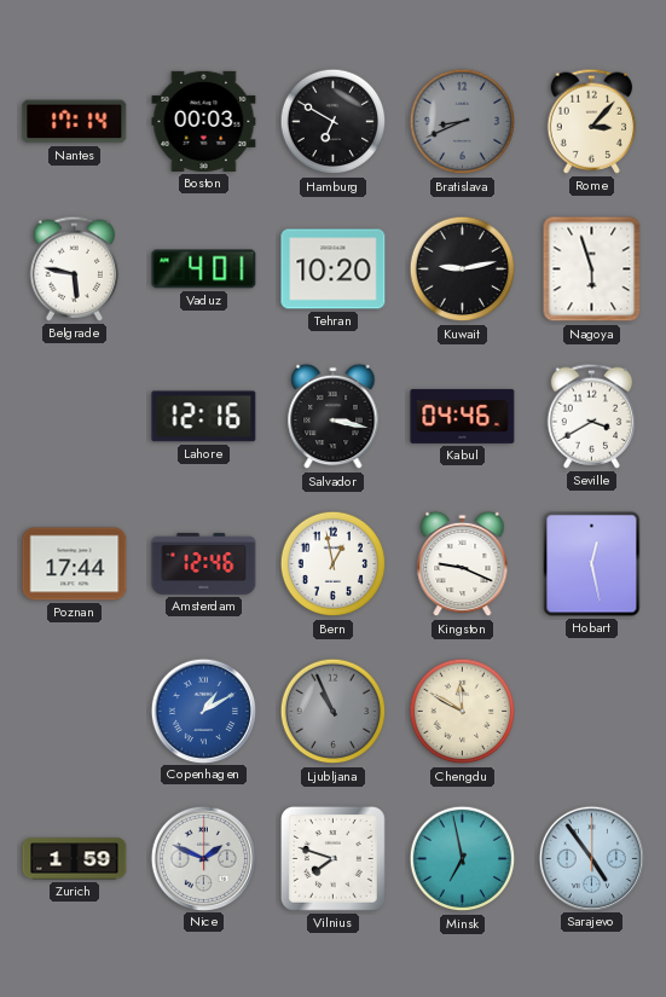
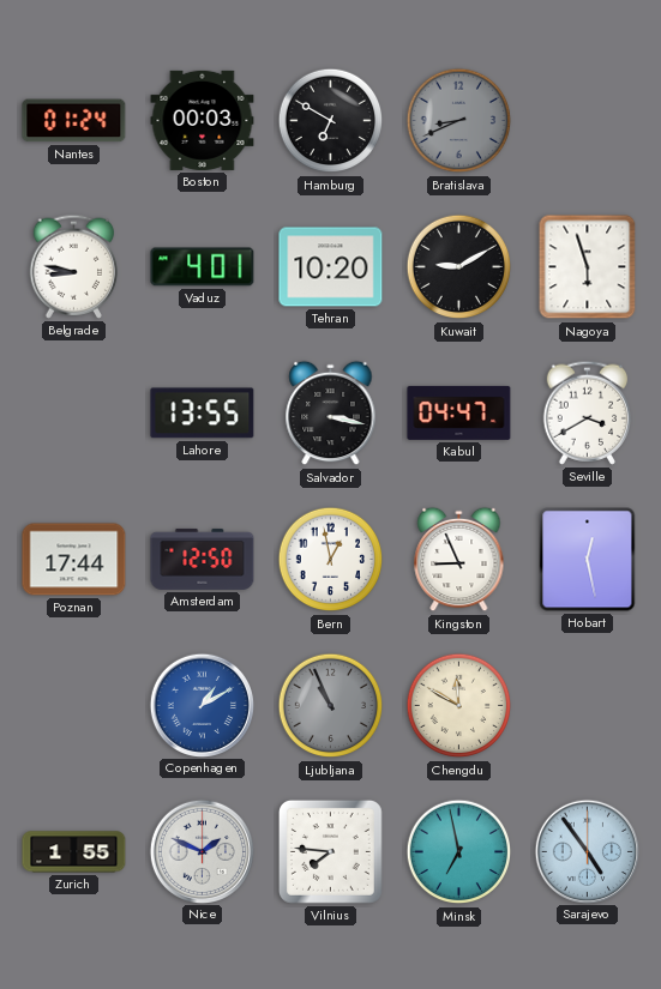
Nantes: 17:14 -> 01:24
Rome: 3:07 -> none
Belgrade: 5:47 -> 8:47
Kuwait: 9:13 -> 9:10
Lahore: 12:16 -> 13:55
Kabul: 04:46 -> 04:47
Amsterdam: 12:46 -> 12:50
Kingston: 9:19 -> 8:56
Zurich: 1:59 -> 1:55
Vilnius: 7:48 -> 7:46
